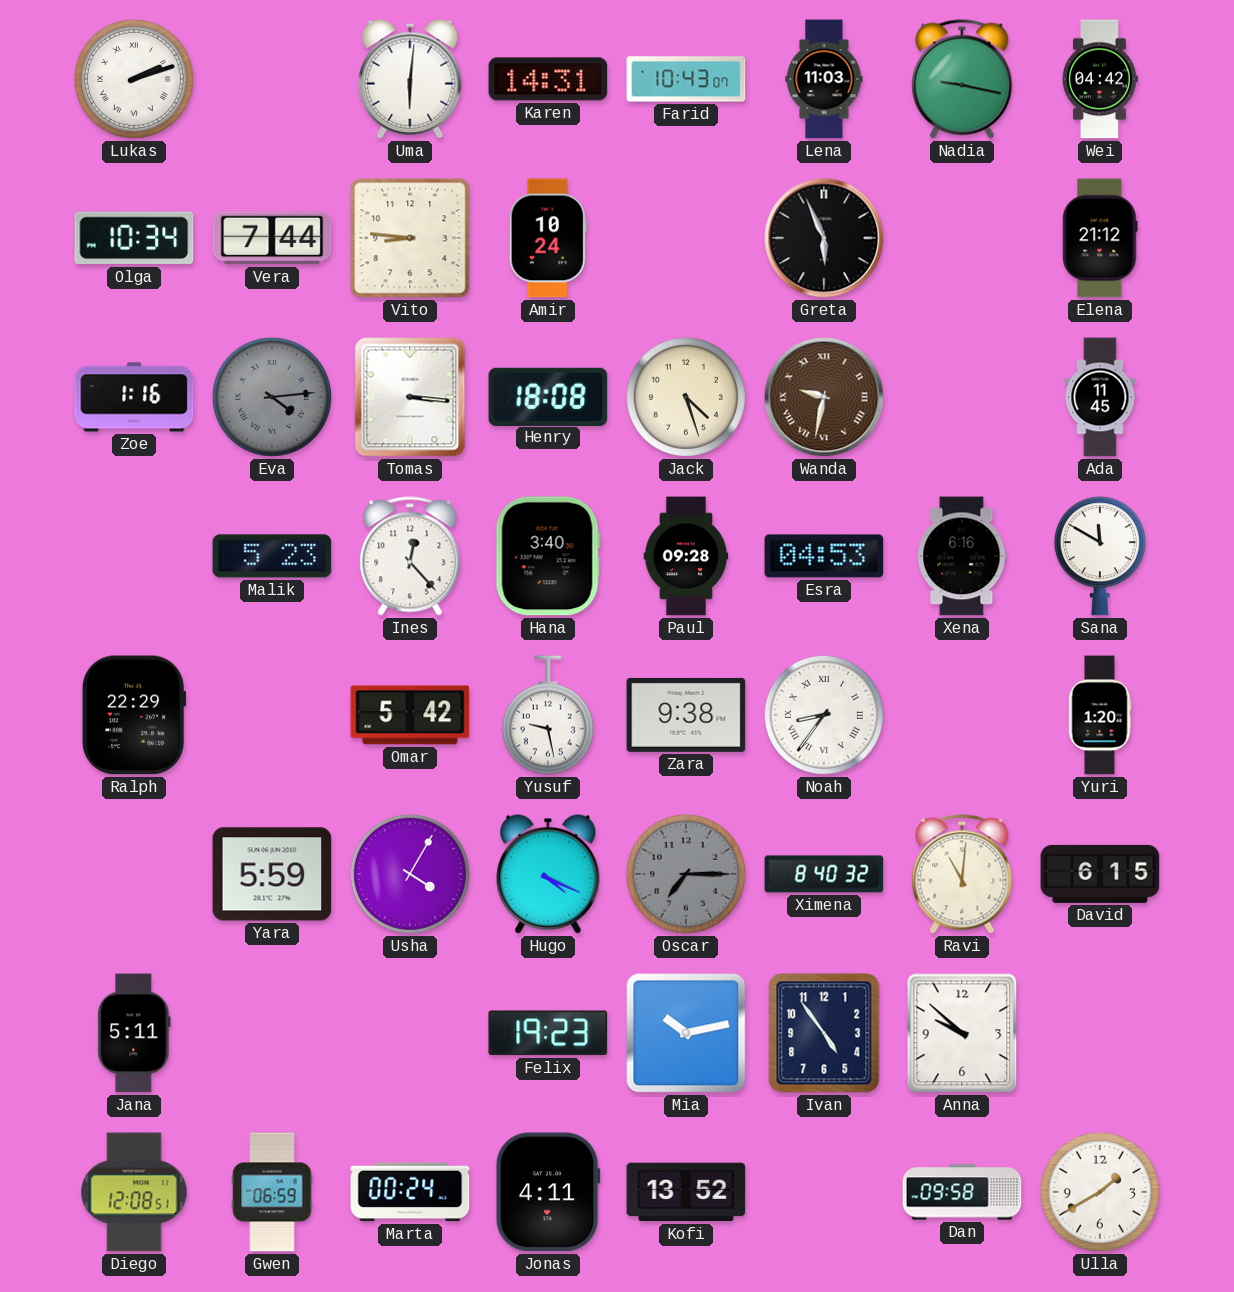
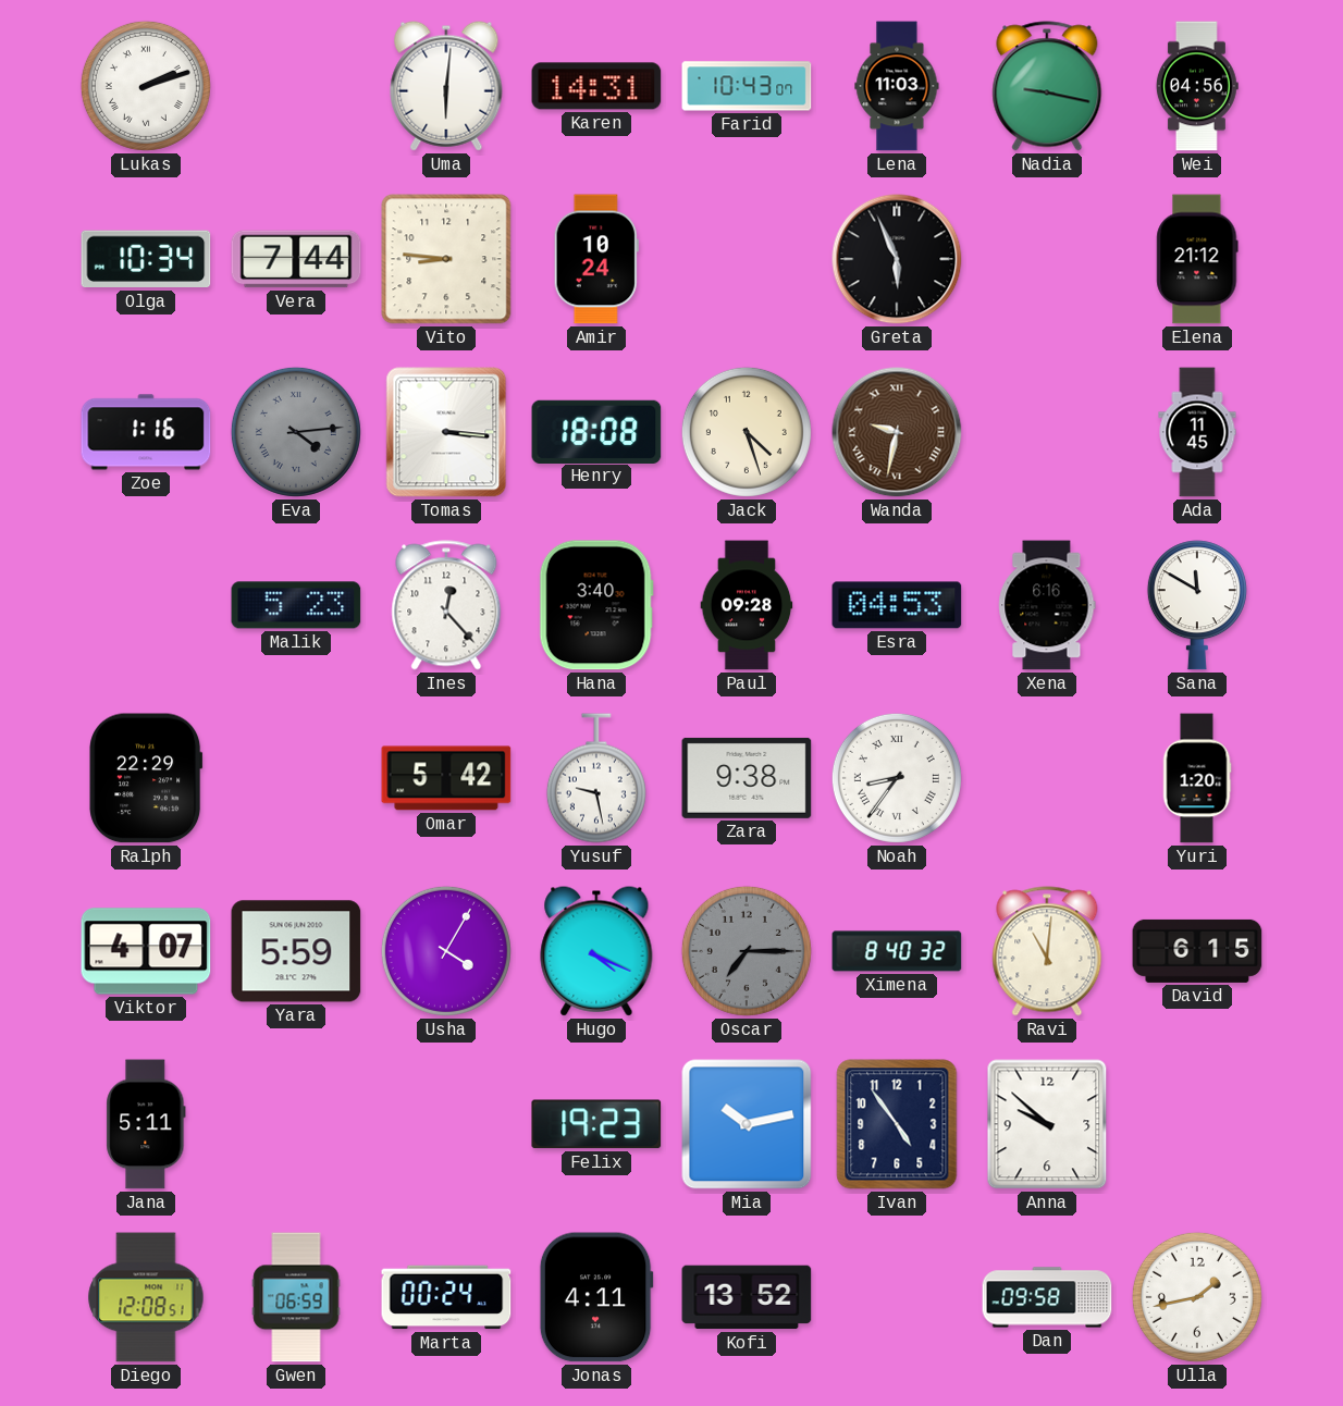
Wei: 04:42 -> 04:56
Viktor: none -> 4:07
Ulla: 1:40 -> 1:43
